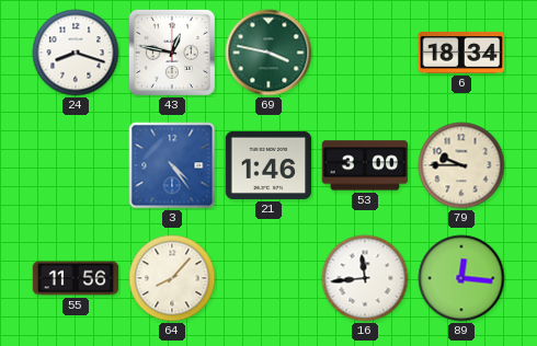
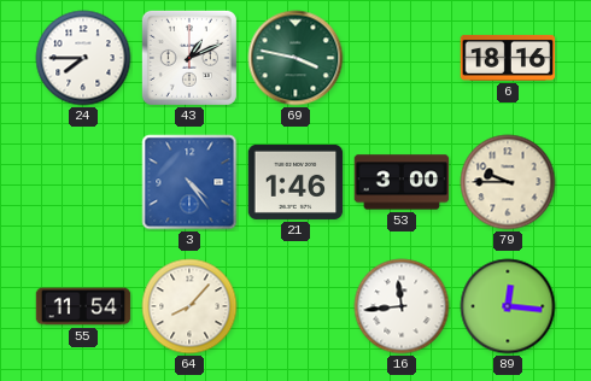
24: 8:18 -> 7:45
43: 12:47 -> 1:11
6: 18:34 -> 18:16
55: 11:56 -> 11:54
